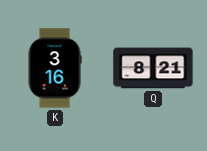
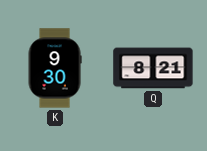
K: 3:16 -> 9:30
